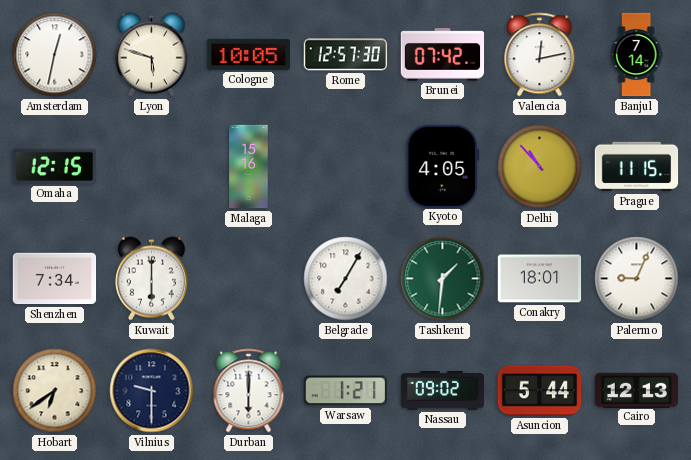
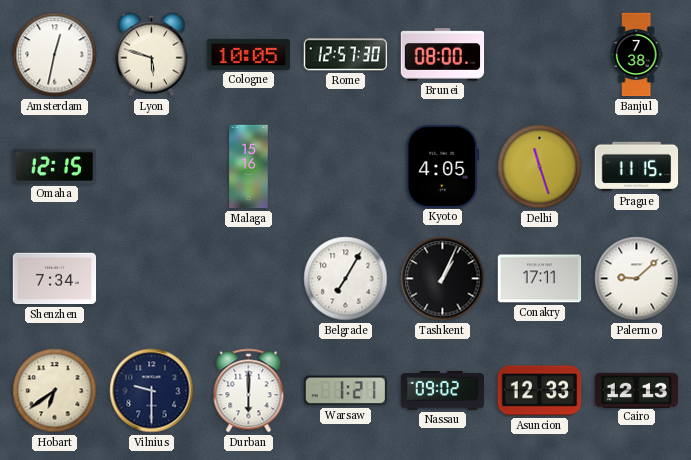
Brunei: 07:42 -> 08:00
Valencia: 12:13 -> none
Banjul: 7:14 -> 7:38
Delhi: 10:53 -> 11:27
Kuwait: 6:00 -> none
Tashkent: 1:31 -> 1:04
Tashkent dial: green -> black
Conakry: 18:01 -> 17:11
Palermo: 9:04 -> 9:08
Asuncion: 5:44 -> 12:33
